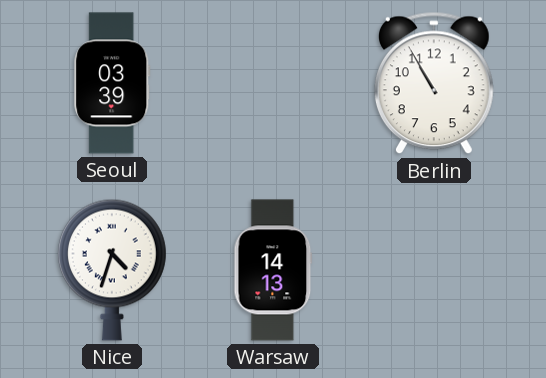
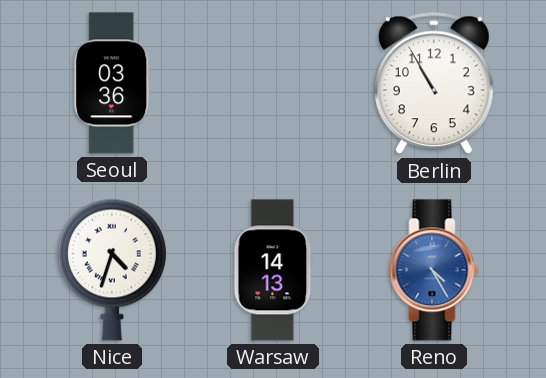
Seoul: 03:39 -> 03:36
Reno: none -> 4:25
